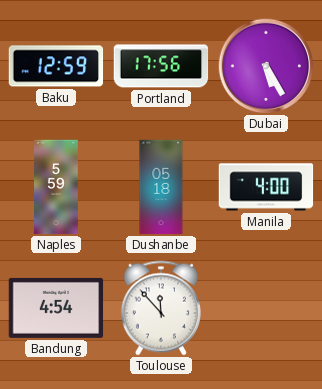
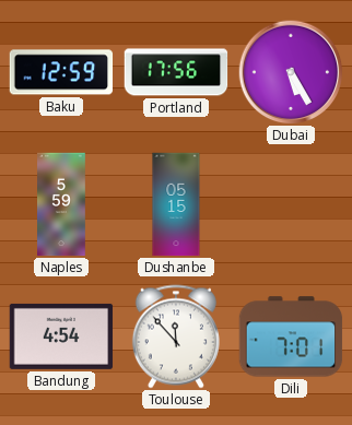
Dushanbe: 05:18 -> 05:15
Manila: 4:00 -> none
Dili: none -> 7:01
